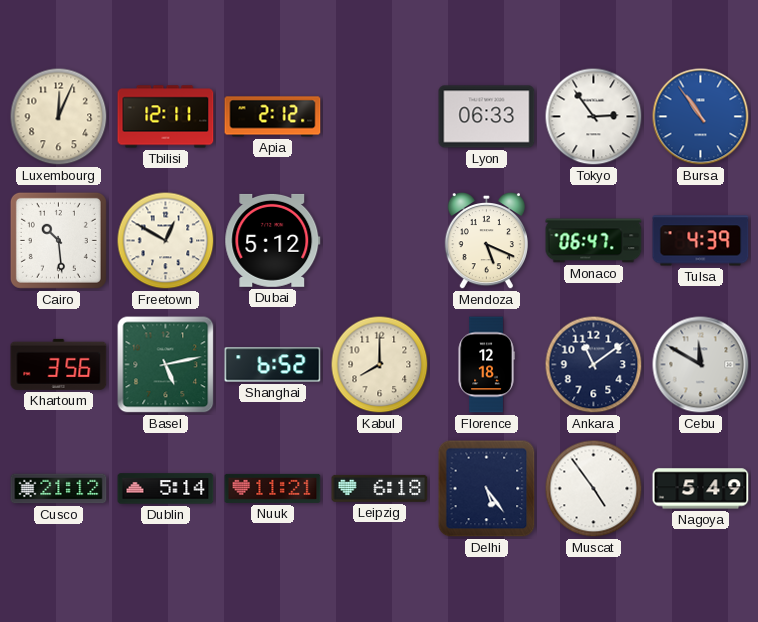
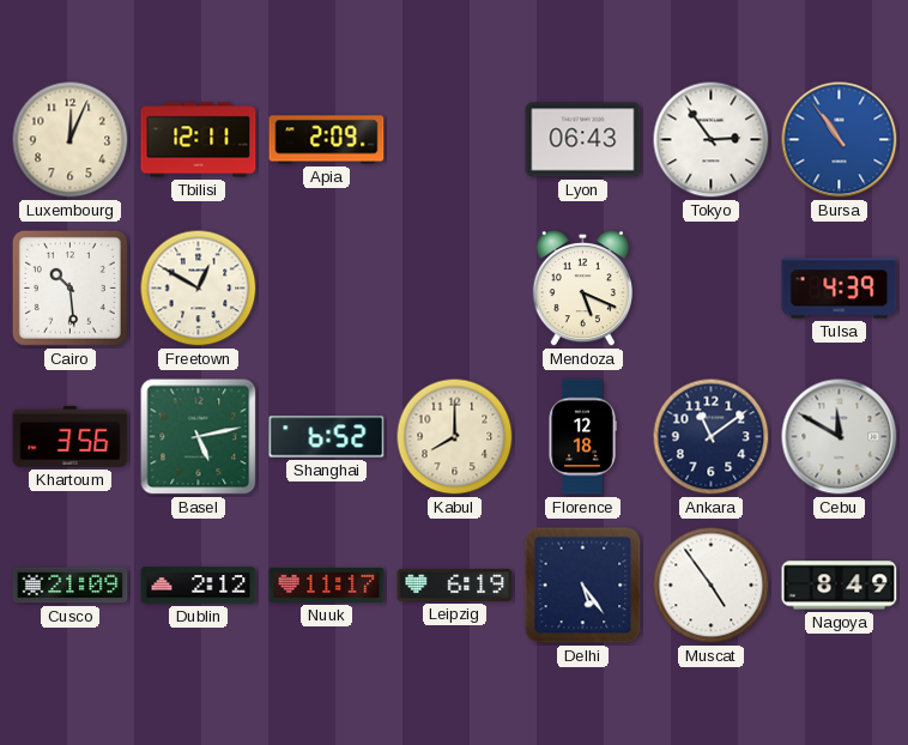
Apia: 2:12 -> 2:09
Lyon: 06:33 -> 06:43
Dubai: 5:12 -> none
Monaco: 06:47 -> none
Cusco: 21:12 -> 21:09
Dublin: 5:14 -> 2:12
Nuuk: 11:21 -> 11:17
Leipzig: 6:18 -> 6:19
Nagoya: 5:49 -> 8:49
